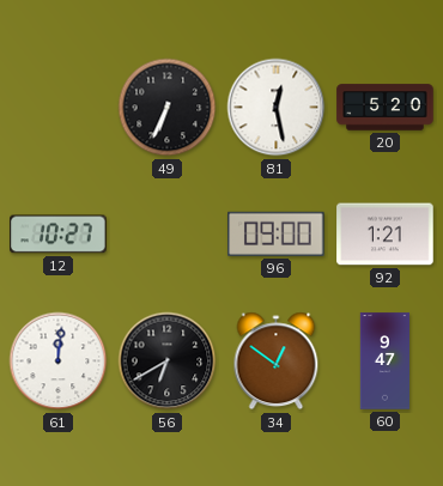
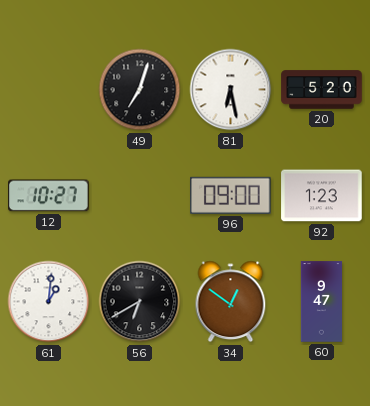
49: 6:34 -> 7:03
81: 12:28 -> 6:28
92: 1:21 -> 1:23
61: 12:01 -> 1:01
